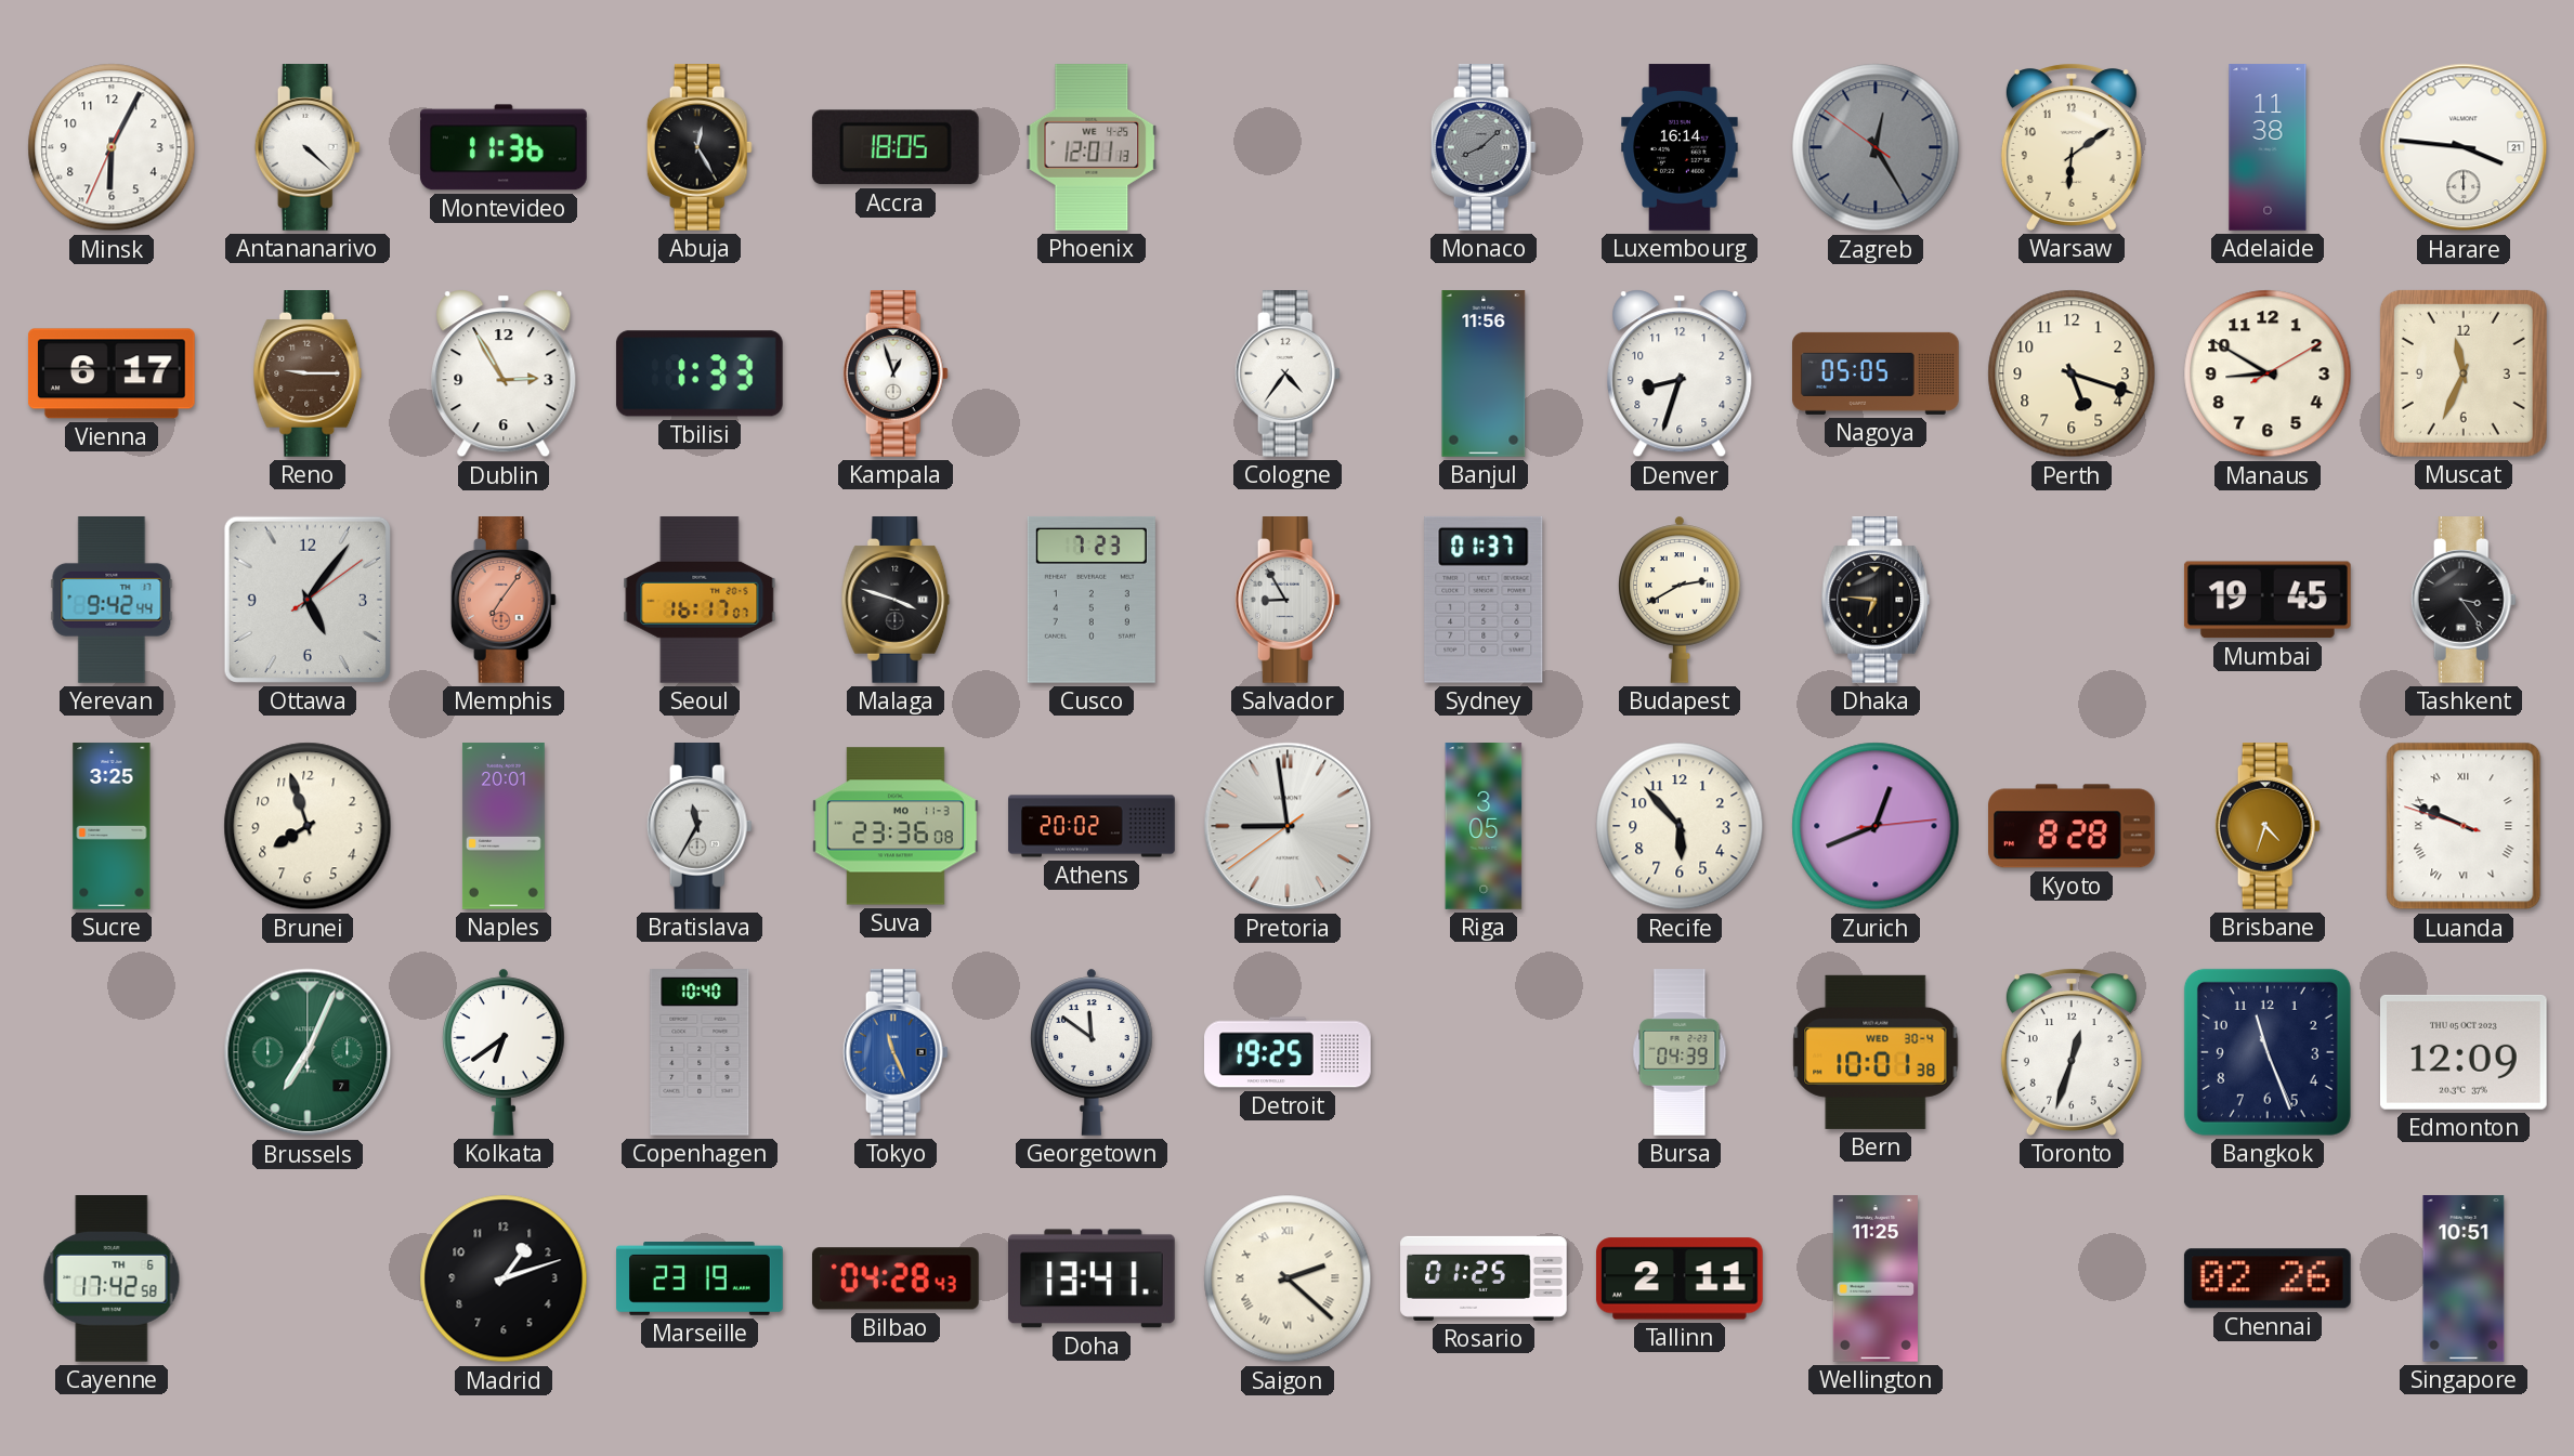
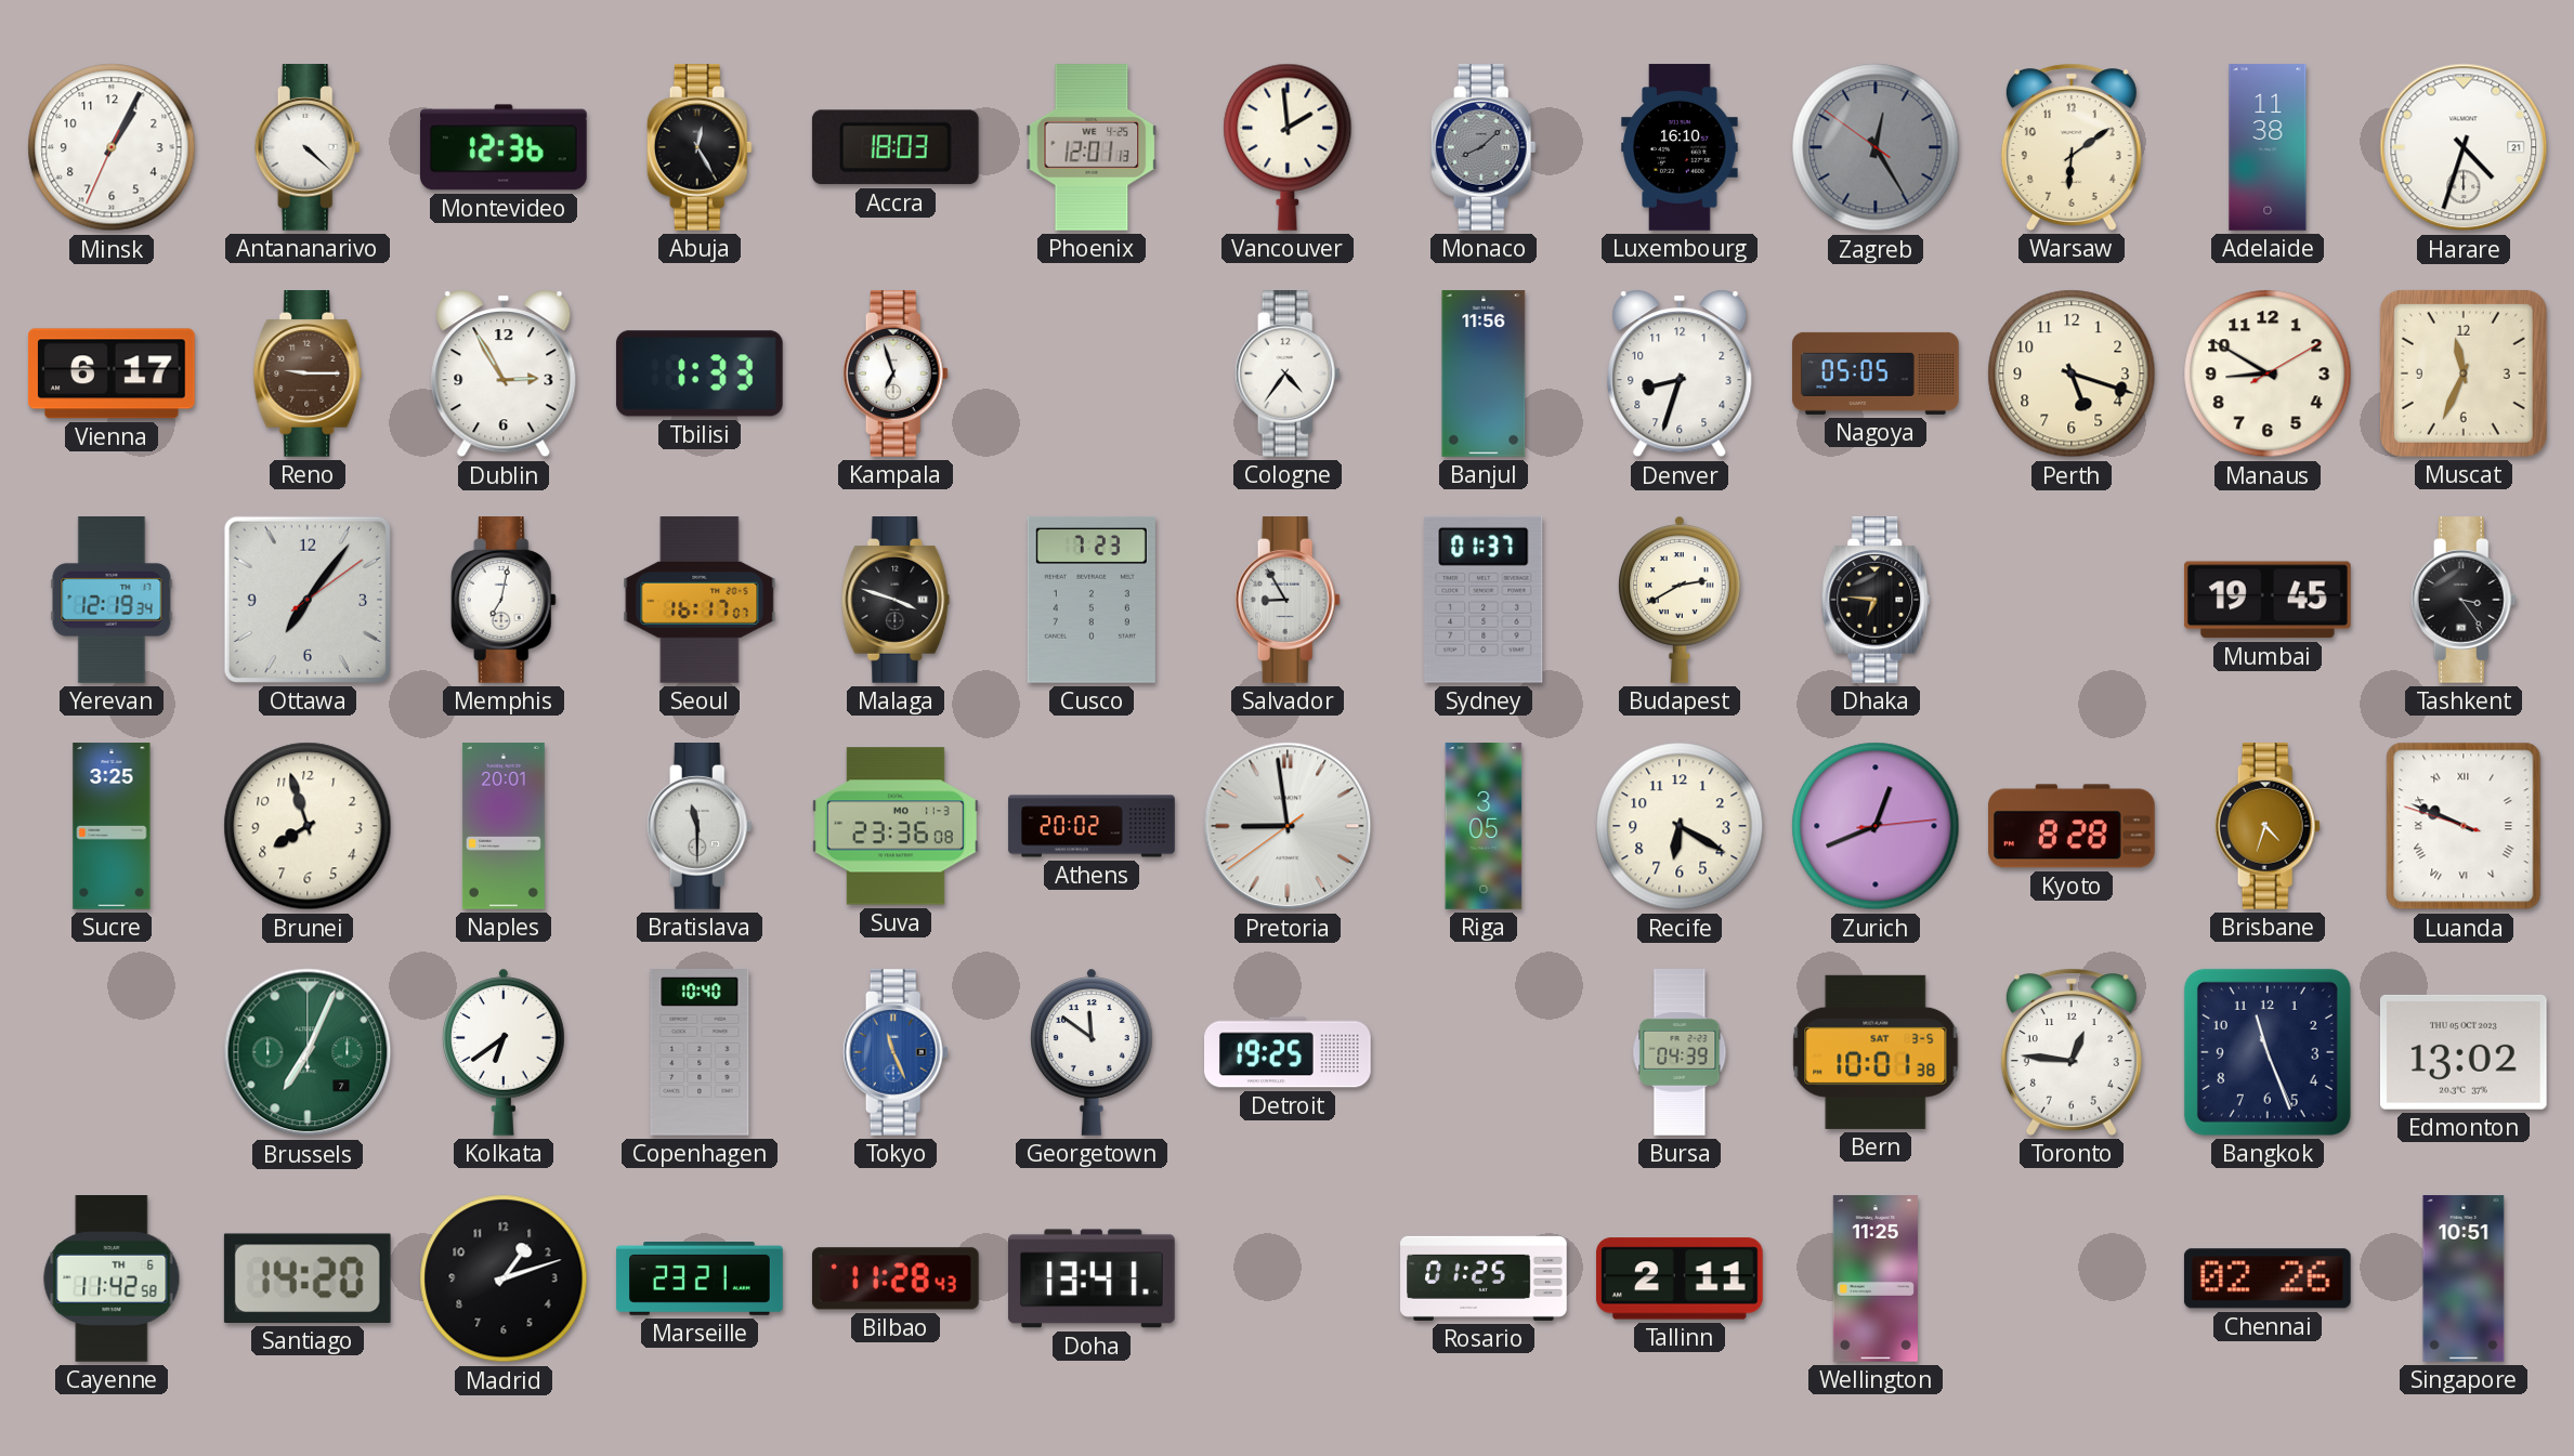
Minsk: 6:04 -> 1:04
Montevideo: 11:36 -> 12:36
Accra: 18:05 -> 18:03
Vancouver: none -> 1:59
Luxembourg: 16:14 -> 16:10
Harare: 3:46 -> 4:33
Kampala: 12:57 -> 6:57
Yerevan: 9:42 -> 12:19
Ottawa: 5:06 -> 7:06
Memphis: 7:06 -> 7:02
Memphis dial: salmon -> white
Bratislava: 11:35 -> 11:30
Recife: 5:53 -> 6:20
Bern date: WED 30-4 -> SAT 3-5
Toronto: 12:33 -> 12:46
Edmonton: 12:09 -> 13:02
Cayenne: 17:42 -> 11:42
Santiago: none -> 14:20
Marseille: 23:19 -> 23:21
Bilbao: 04:28 -> 11:28
Saigon: 2:22 -> none
